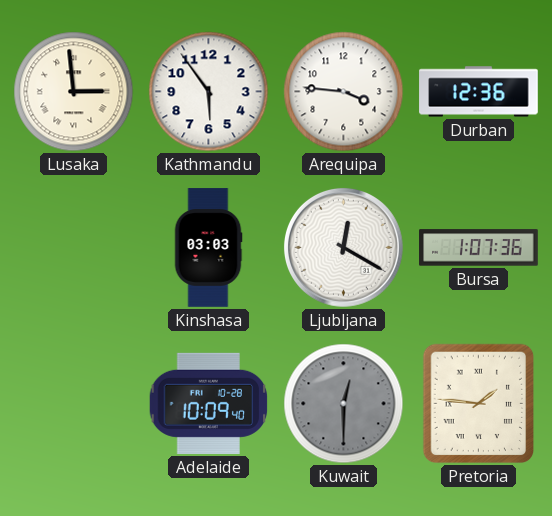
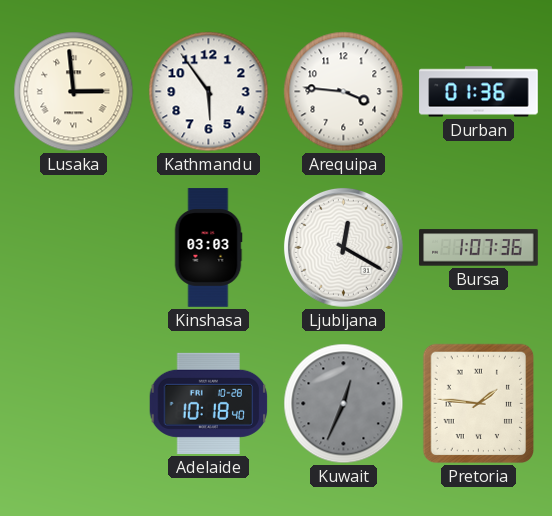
Durban: 12:36 -> 01:36
Adelaide: 10:09 -> 10:18
Kuwait: 12:30 -> 12:34
